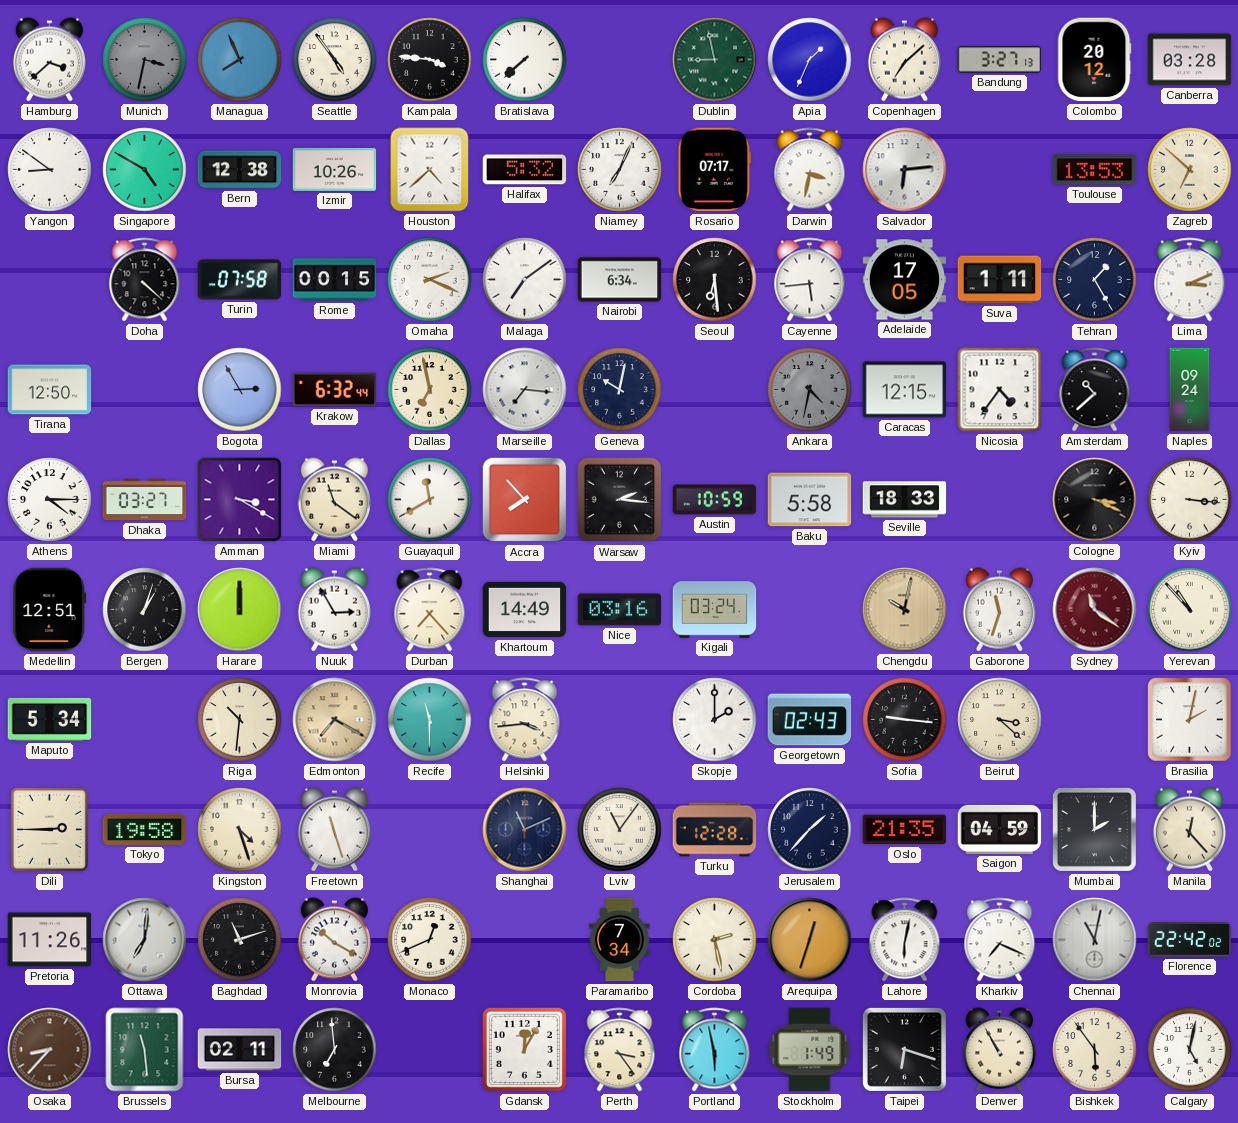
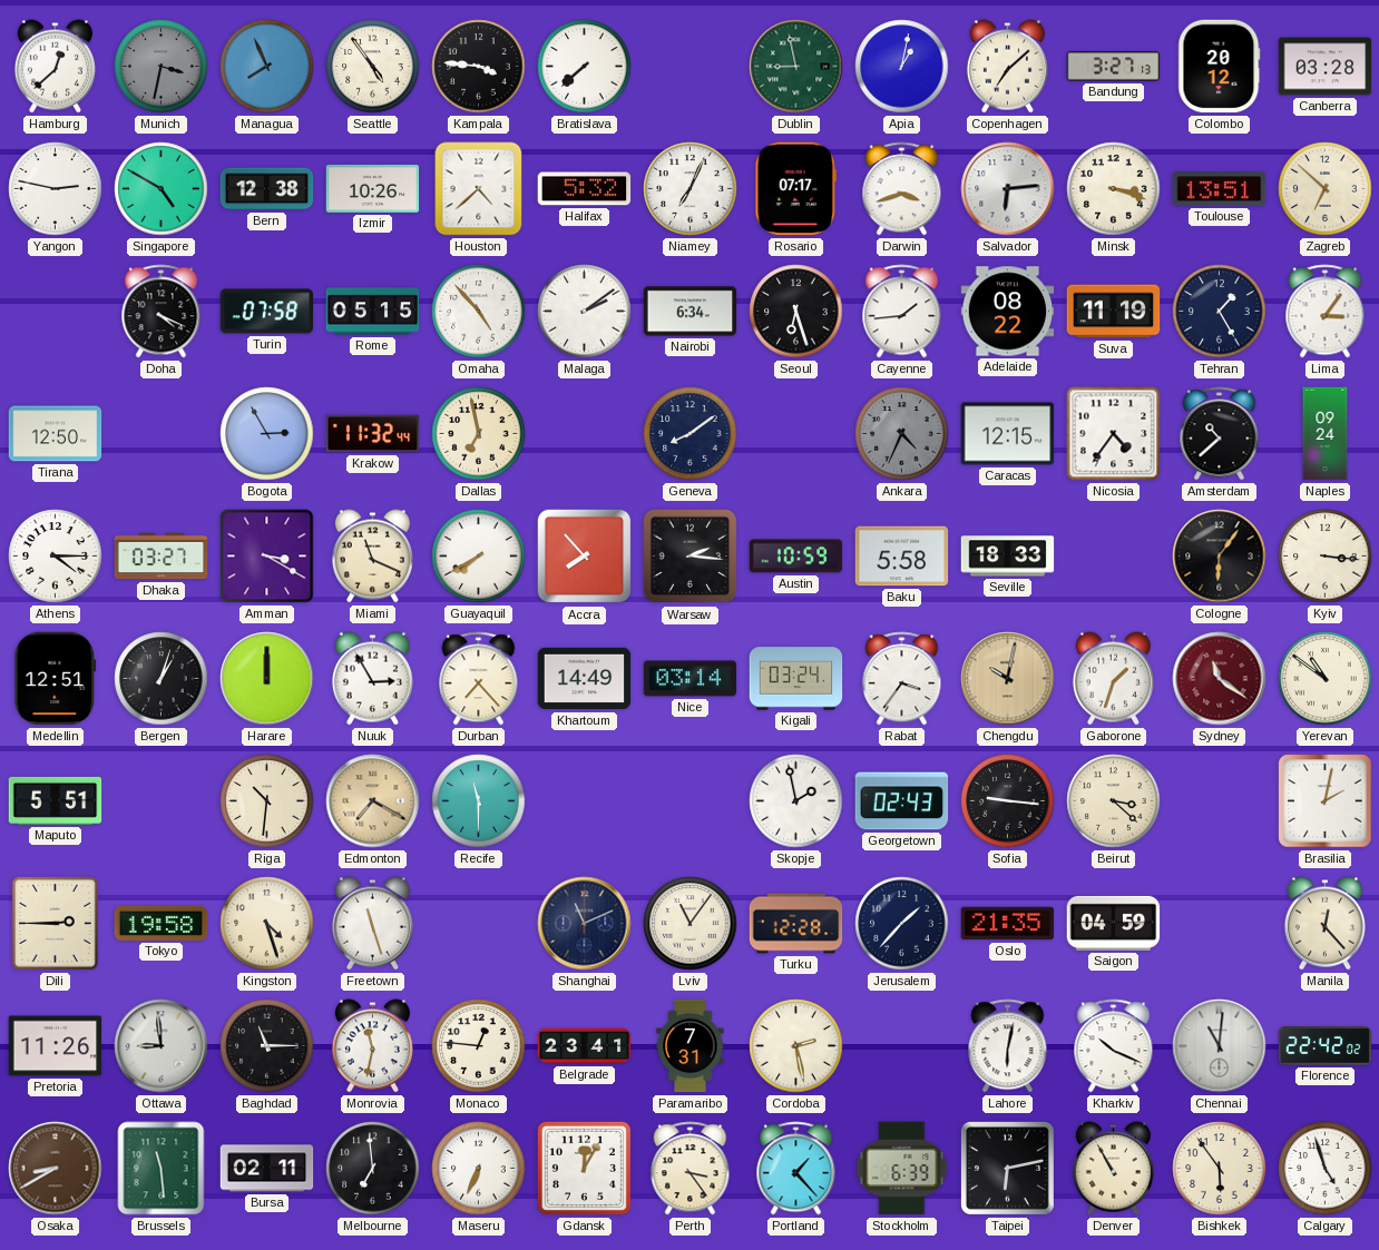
Hamburg: 3:38 -> 12:38
Apia: 1:34 -> 1:02
Yangon: 8:51 -> 2:47
Darwin: 3:32 -> 3:42
Minsk: none -> 3:18
Toulouse: 13:53 -> 13:51
Doha: 4:22 -> 4:19
Rome: 00:15 -> 05:15
Omaha: 2:19 -> 4:53
Malaga: 7:09 -> 2:09
Seoul: 6:29 -> 6:27
Cayenne: 5:44 -> 1:44
Adelaide: 17:05 -> 08:22
Suva: 1:11 -> 11:19
Lima: 3:11 -> 3:06
Krakow: 6:32 -> 11:32
Marseille: 7:16 -> none
Geneva: 10:02 -> 8:09
Ankara: 4:32 -> 4:34
Miami: 11:21 -> 11:19
Guayaquil: 11:40 -> 7:40
Cologne: 3:19 -> 6:06
Nice: 03:16 -> 03:14
Rabat: none -> 3:36
Gaborone: 11:33 -> 1:33
Yerevan: 10:53 -> 10:51
Maputo: 5:34 -> 5:51
Helsinki: 3:44 -> none
Skopje: 2:00 -> 1:58
Mumbai: 2:00 -> none
Ottawa: 7:01 -> 8:59
Baghdad: 11:12 -> 11:15
Monrovia: 10:20 -> 11:32
Monaco: 12:41 -> 12:46
Belgrade: none -> 23:41
Paramaribo: 7:34 -> 7:31
Arequipa: 12:33 -> none
Kharkiv: 7:19 -> 10:19
Chennai: 11:02 -> 11:01
Osaka: 8:37 -> 8:40
Maseru: none -> 6:34
Portland: 5:58 -> 1:23
Stockholm: 1:49 -> 6:39
Taipei: 6:18 -> 6:13
Calgary: 5:02 -> 4:57
